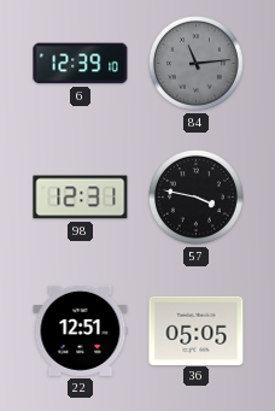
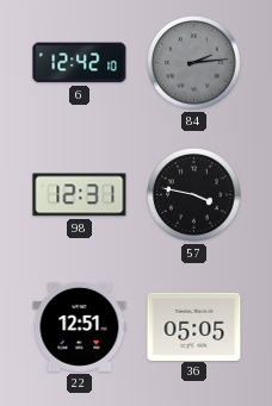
6: 12:39 -> 12:42
84: 11:14 -> 2:14
